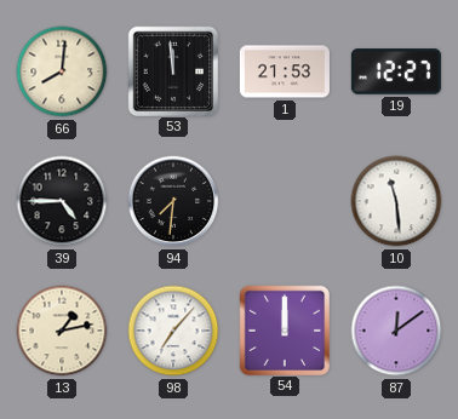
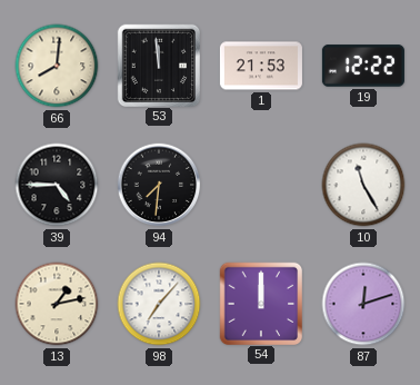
19: 12:27 -> 12:22
10: 11:29 -> 11:25
87: 12:09 -> 12:12
